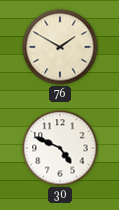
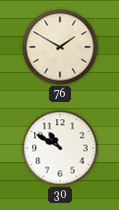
30: 4:49 -> 10:50
